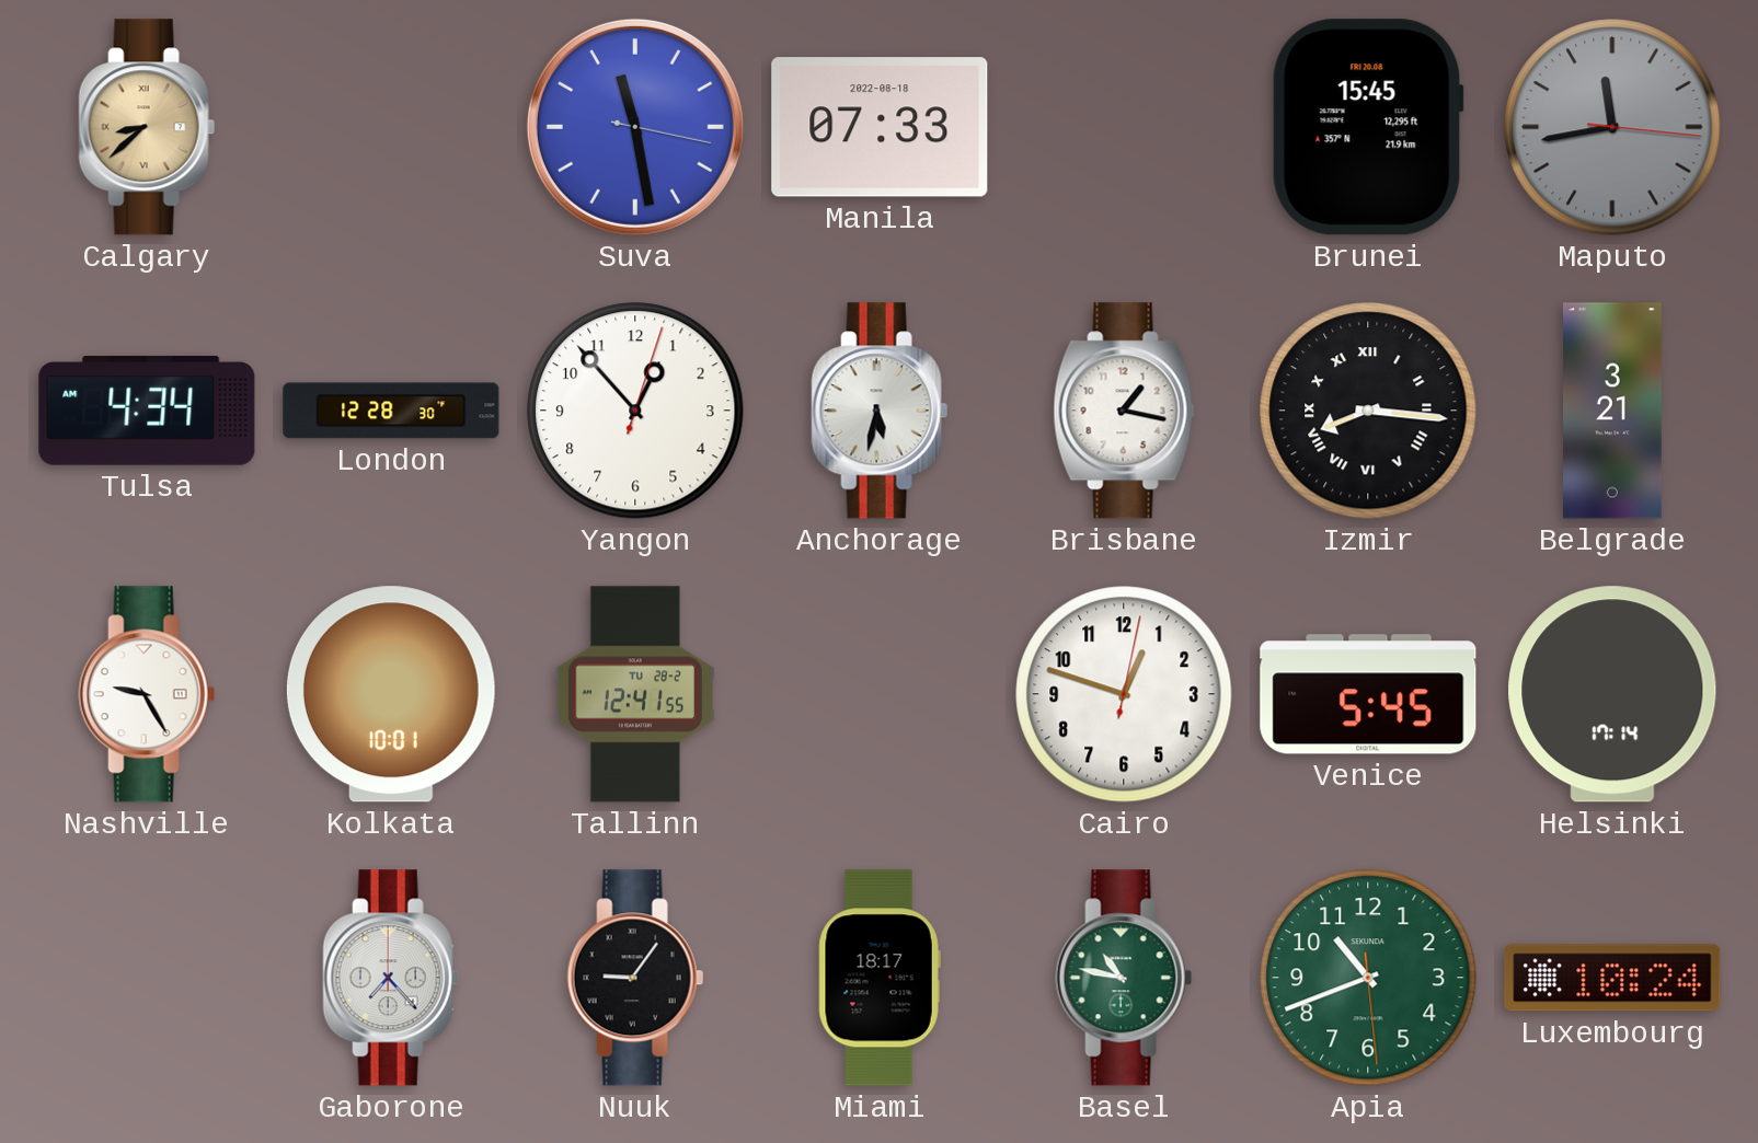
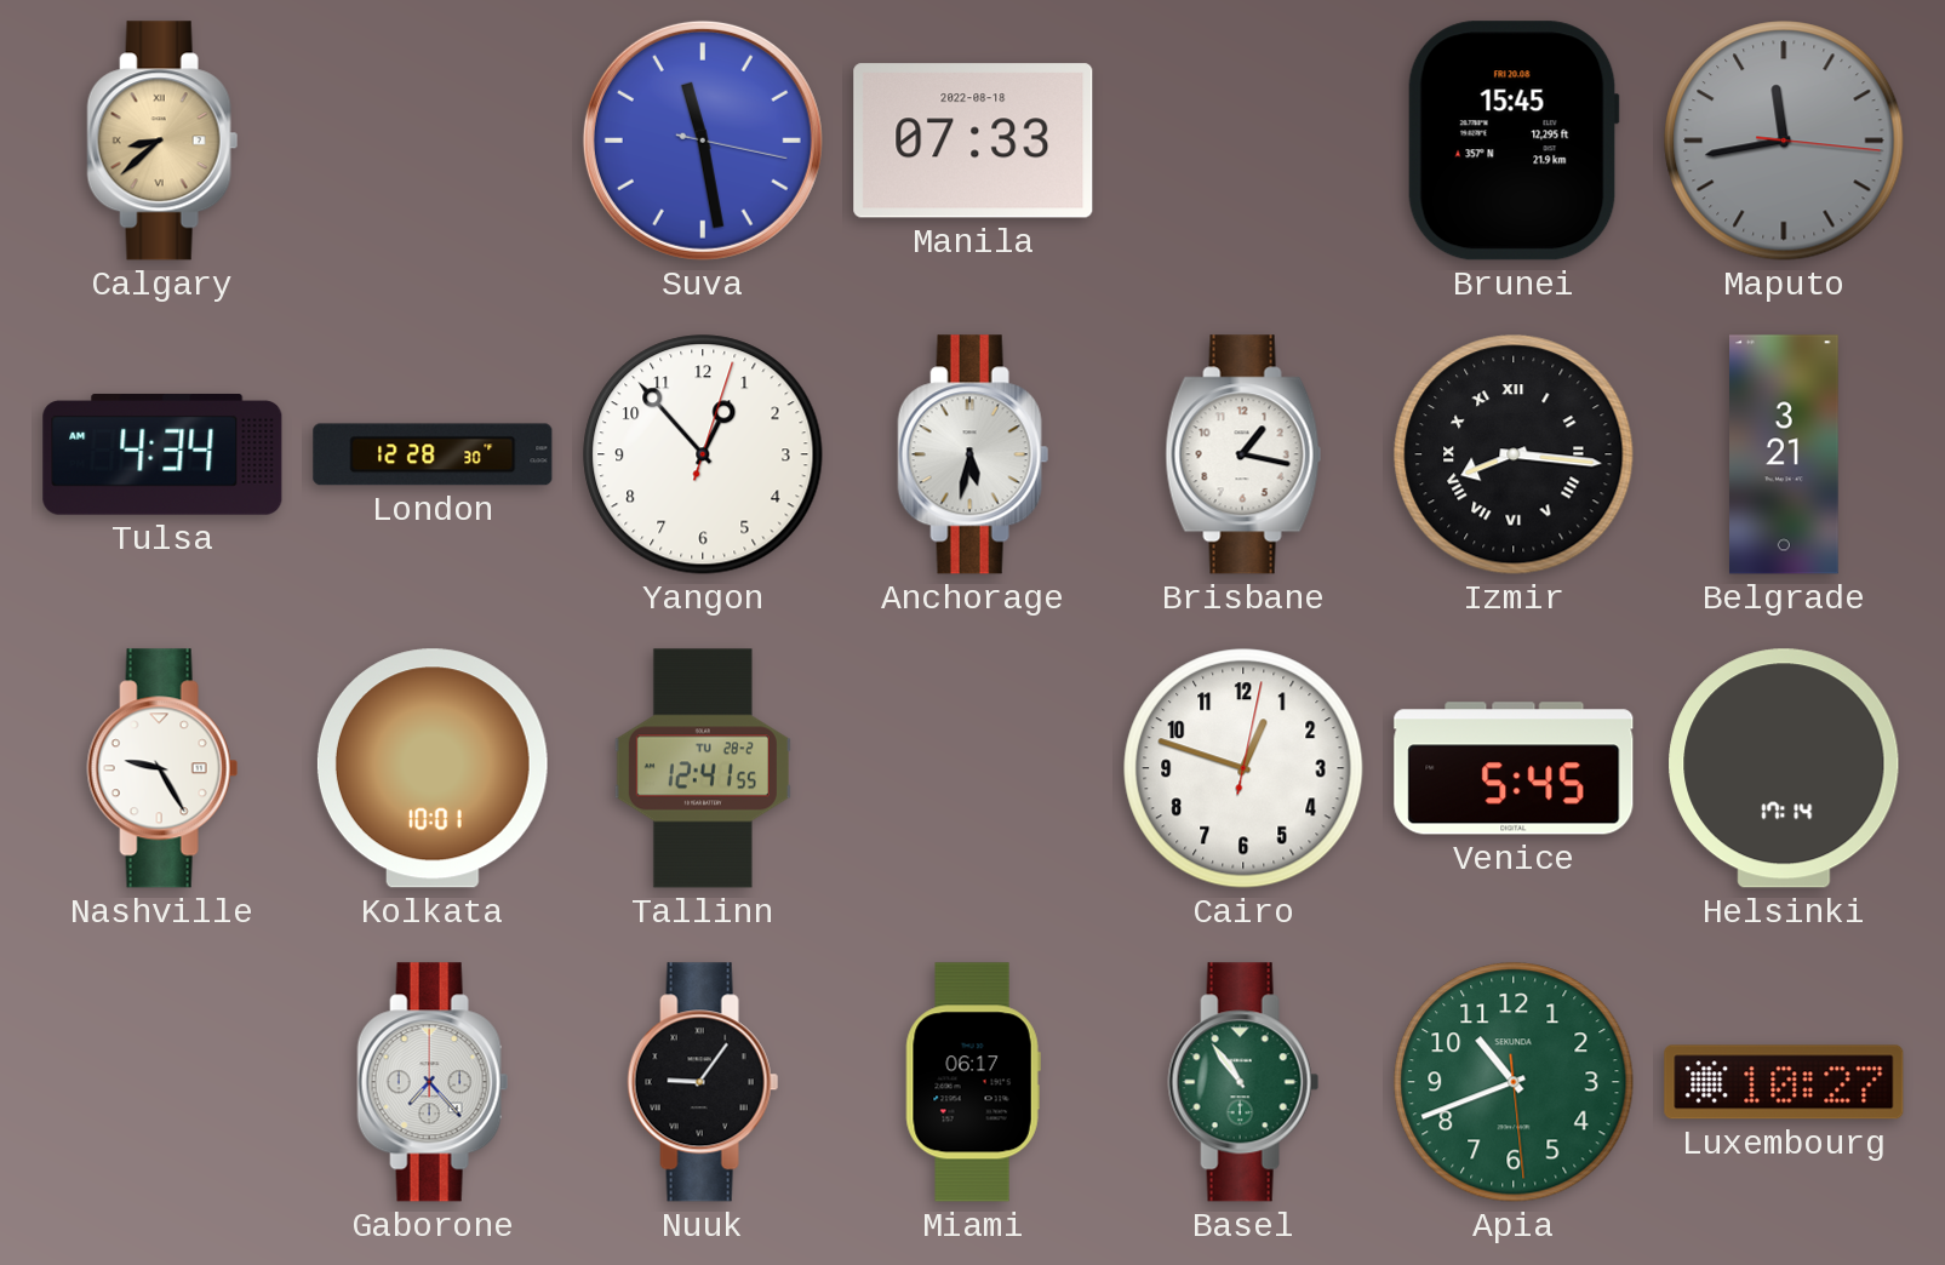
Miami: 18:17 -> 06:17
Basel: 10:47 -> 10:54
Luxembourg: 10:24 -> 10:27
